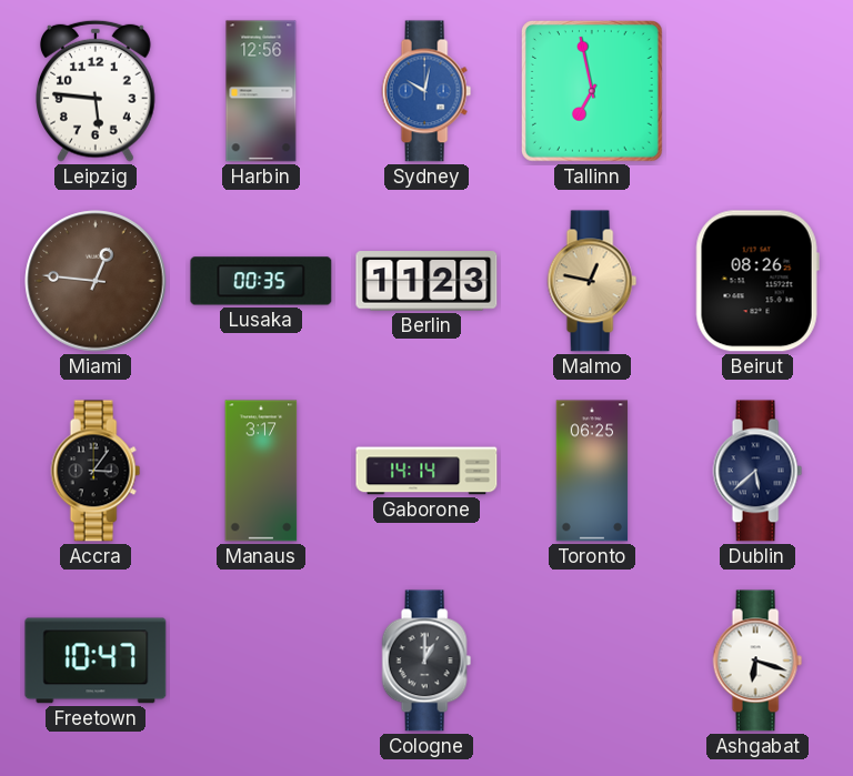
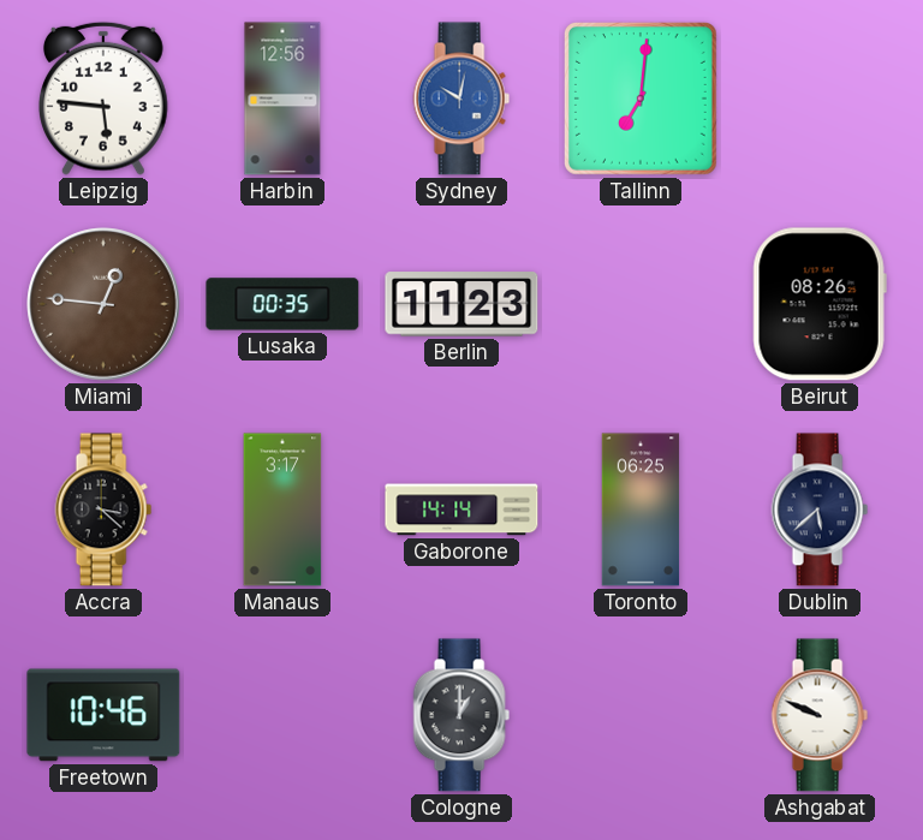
Tallinn: 6:58 -> 7:01
Malmo: 12:47 -> none
Accra: 3:06 -> 3:22
Freetown: 10:47 -> 10:46
Ashgabat: 6:18 -> 9:49
